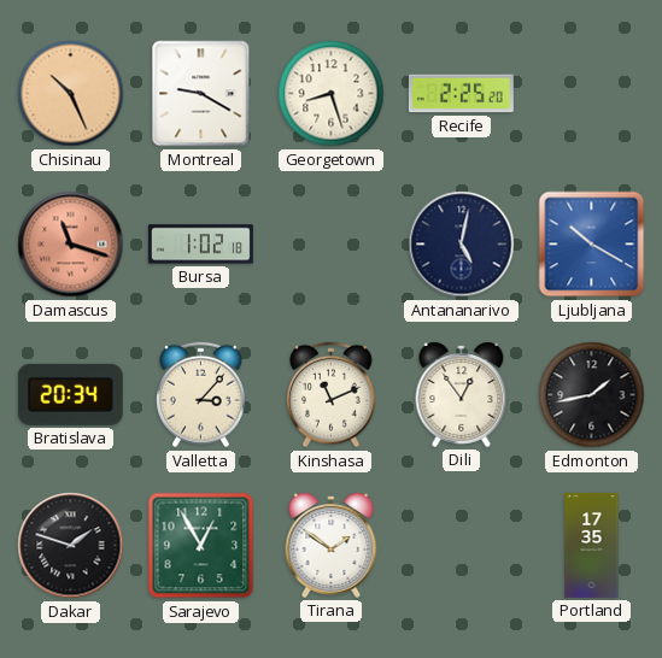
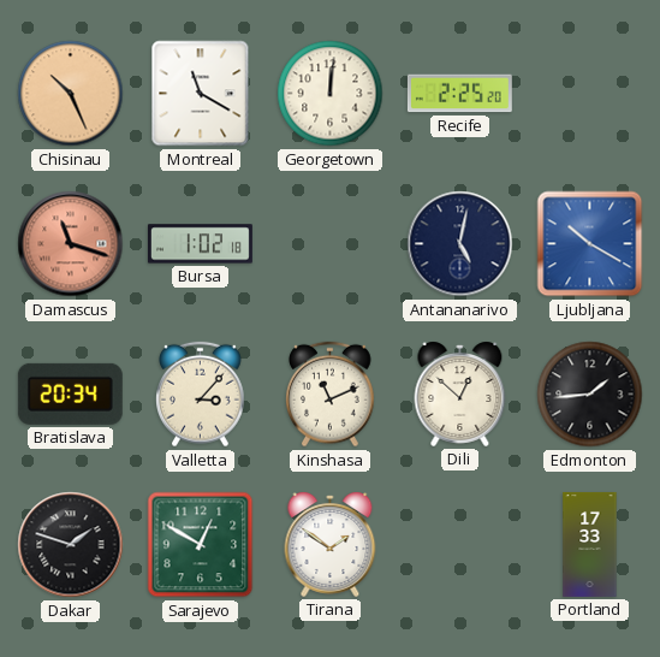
Montreal: 9:20 -> 11:20
Georgetown: 8:27 -> 12:01
Dili: 12:54 -> 12:52
Edmonton: 1:43 -> 1:44
Sarajevo: 12:55 -> 12:50
Portland: 17:35 -> 17:33
